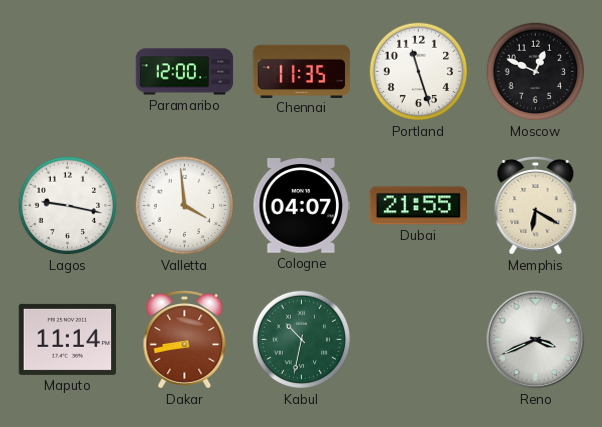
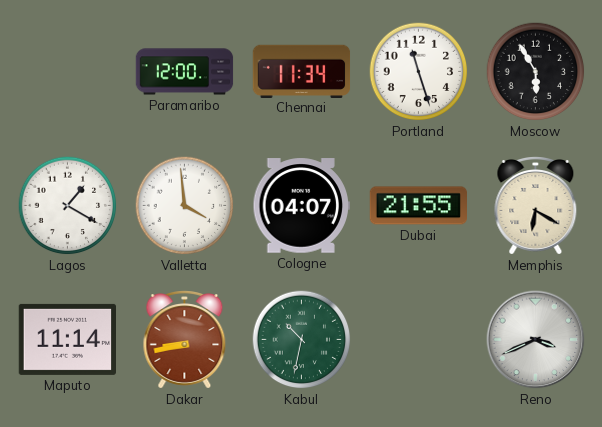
Chennai: 11:35 -> 11:34
Moscow: 12:49 -> 5:55
Lagos: 9:17 -> 1:20
